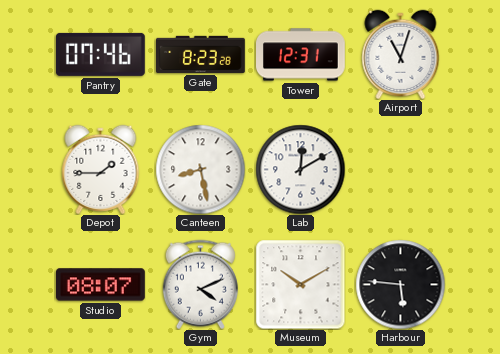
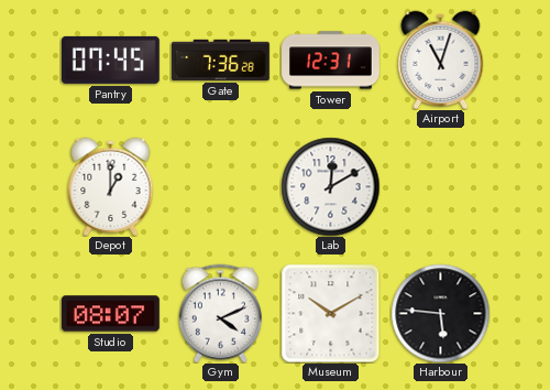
Pantry: 07:46 -> 07:45
Gate: 8:23 -> 7:36
Depot: 1:45 -> 1:00
Canteen: 8:28 -> none
